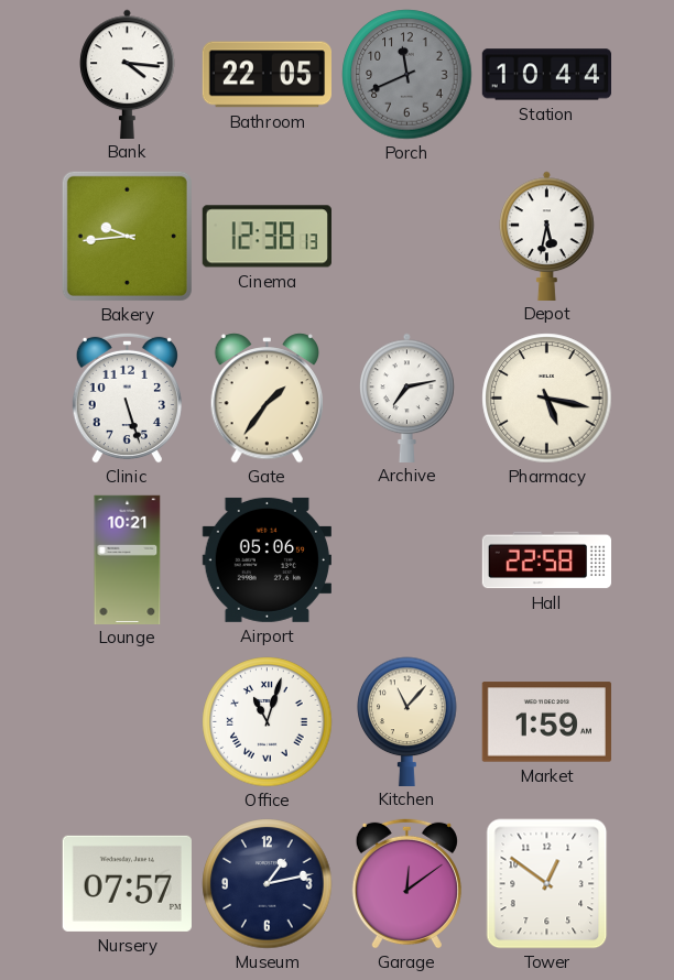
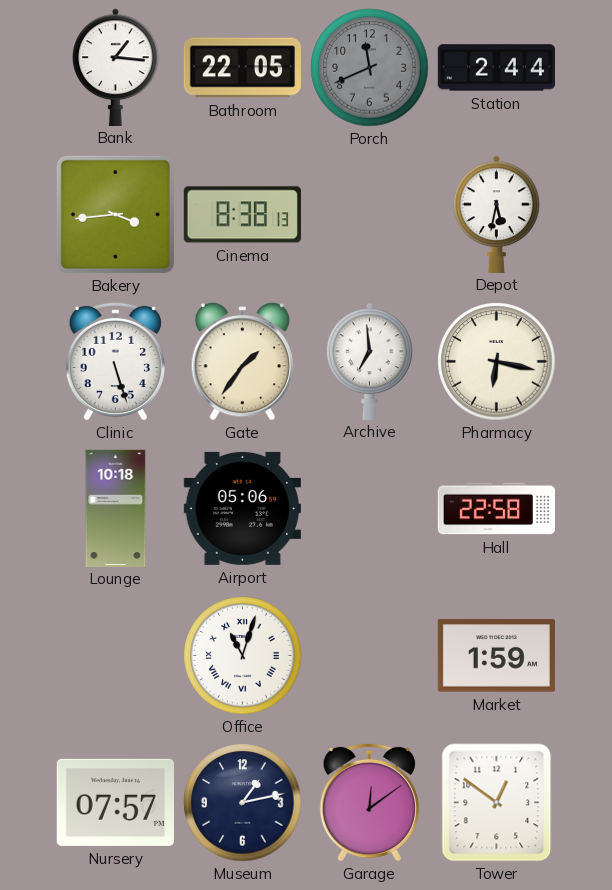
Bank: 4:16 -> 1:16
Station: 10:44 -> 2:44
Bakery: 9:44 -> 3:44
Cinema: 12:38 -> 8:38
Archive: 7:13 -> 6:59
Pharmacy: 5:17 -> 6:17
Lounge: 10:21 -> 10:18
Kitchen: 11:07 -> none
